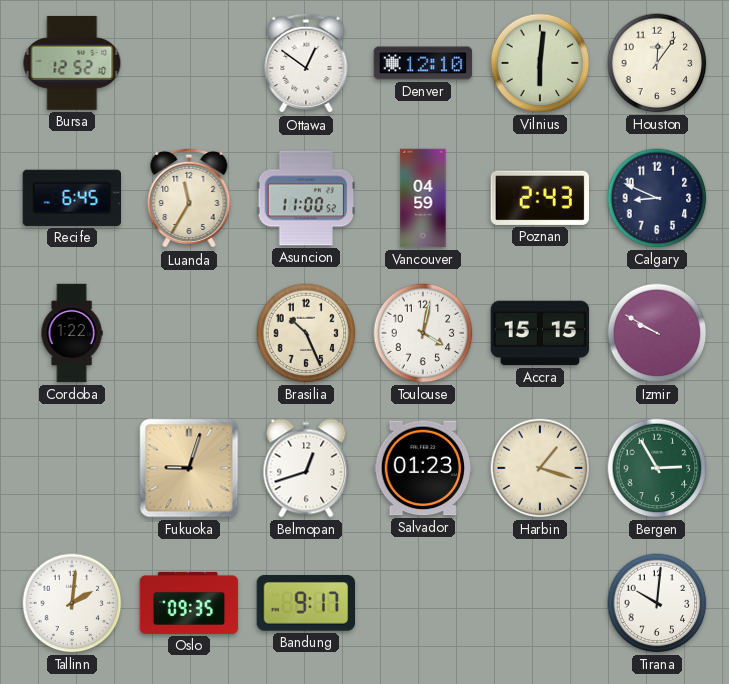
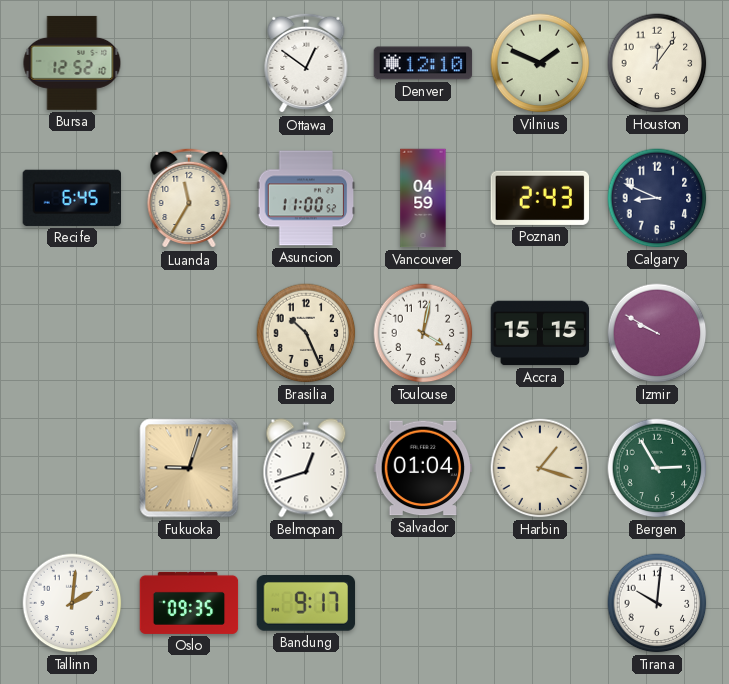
Vilnius: 6:01 -> 1:49
Cordoba: 1:22 -> none
Salvador: 01:23 -> 01:04
